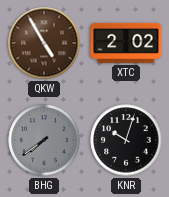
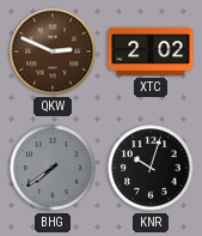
QKW: 4:55 -> 2:49
